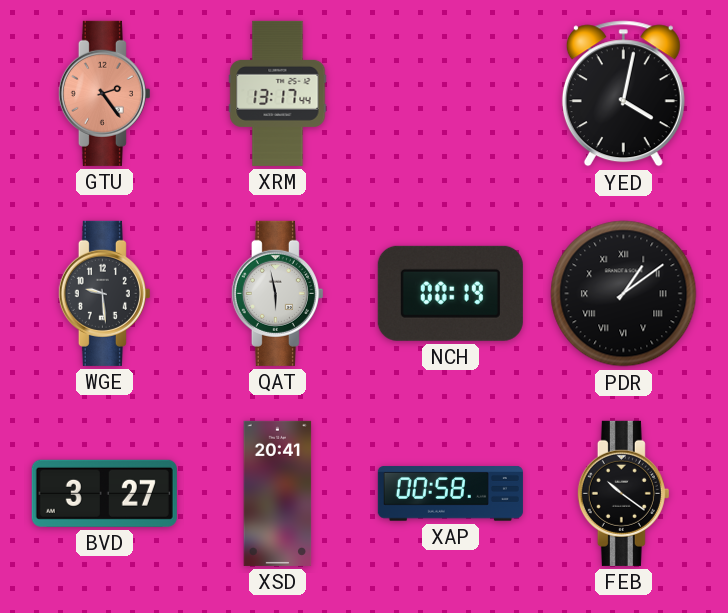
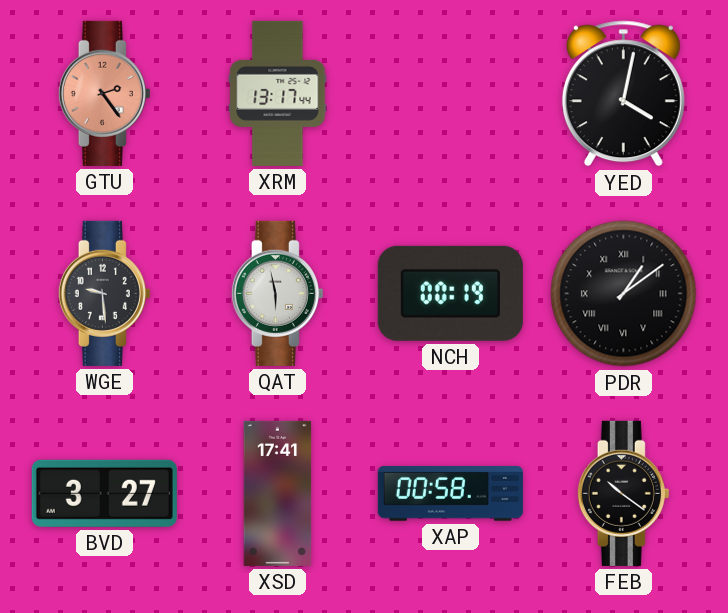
XSD: 20:41 -> 17:41
